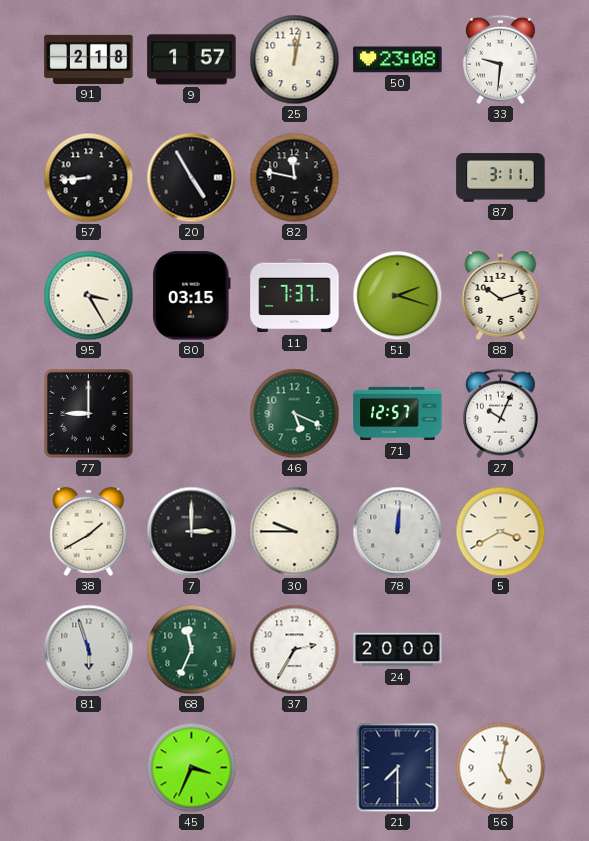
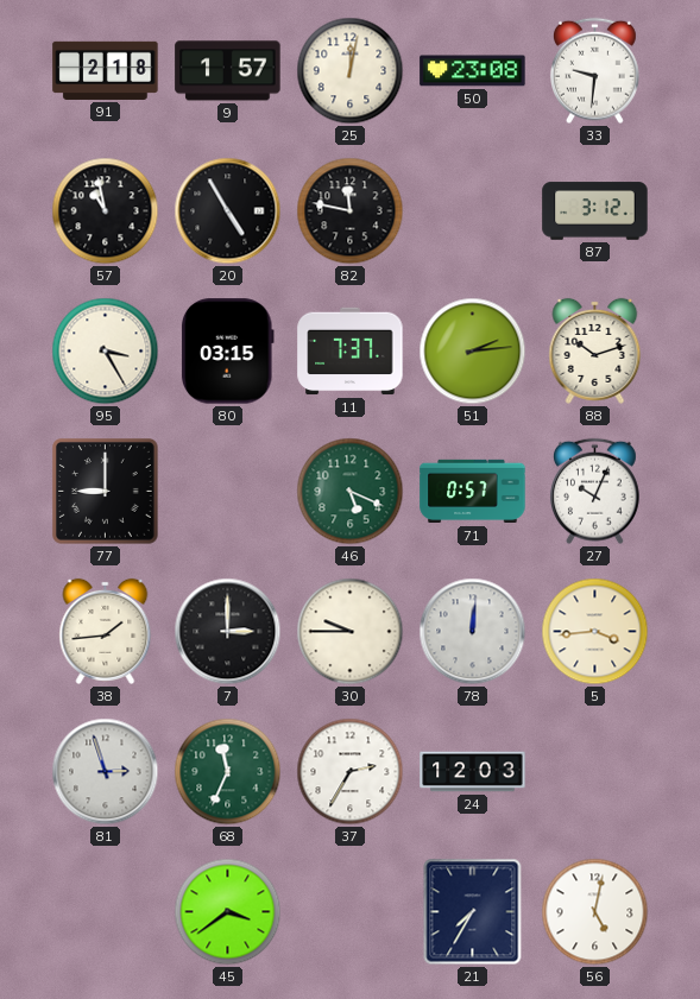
57: 8:44 -> 10:58
87: 3:11 -> 3:12
51: 2:18 -> 2:14
71: 12:57 -> 0:57
38: 1:40 -> 1:44
5: 3:40 -> 3:44
81: 5:57 -> 2:57
24: 20:00 -> 12:03
45: 3:34 -> 3:39
21: 7:30 -> 7:35
